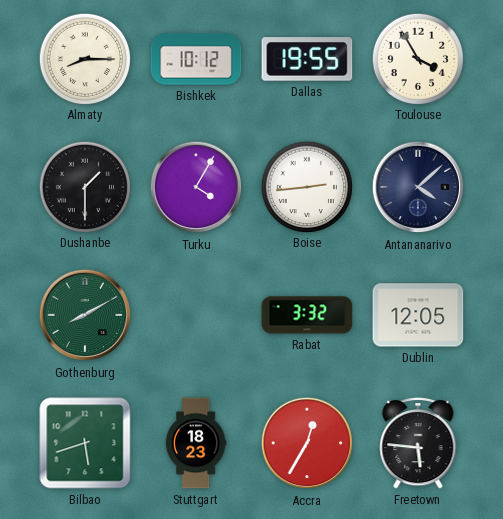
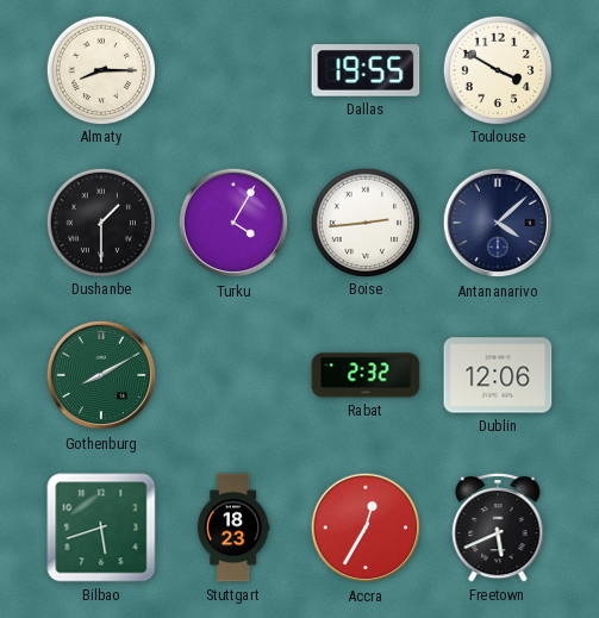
Bishkek: 10:12 -> none
Toulouse: 3:55 -> 3:50
Rabat: 3:32 -> 2:32
Dublin: 12:05 -> 12:06
Freetown: 5:46 -> 5:41
